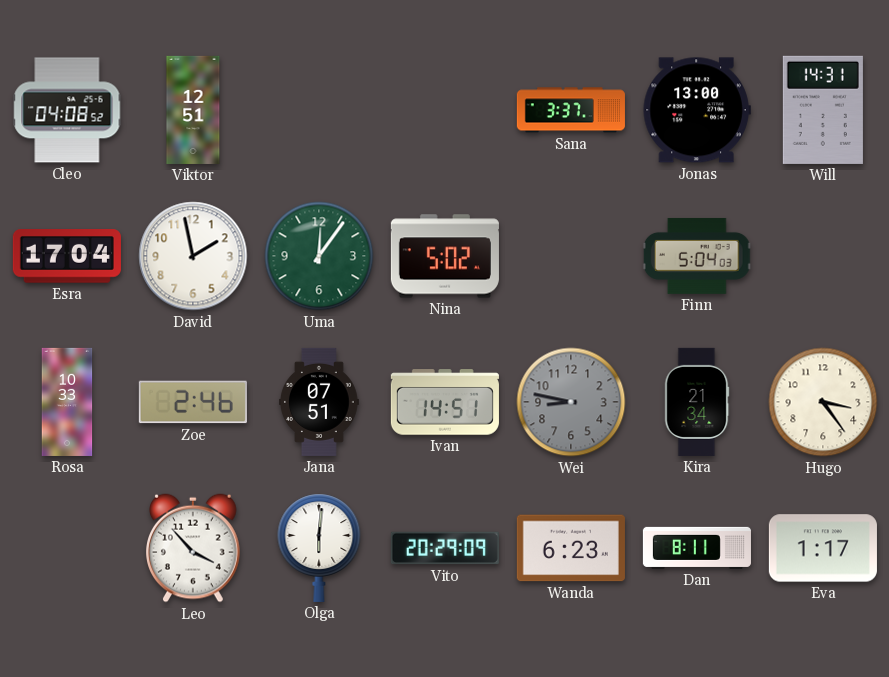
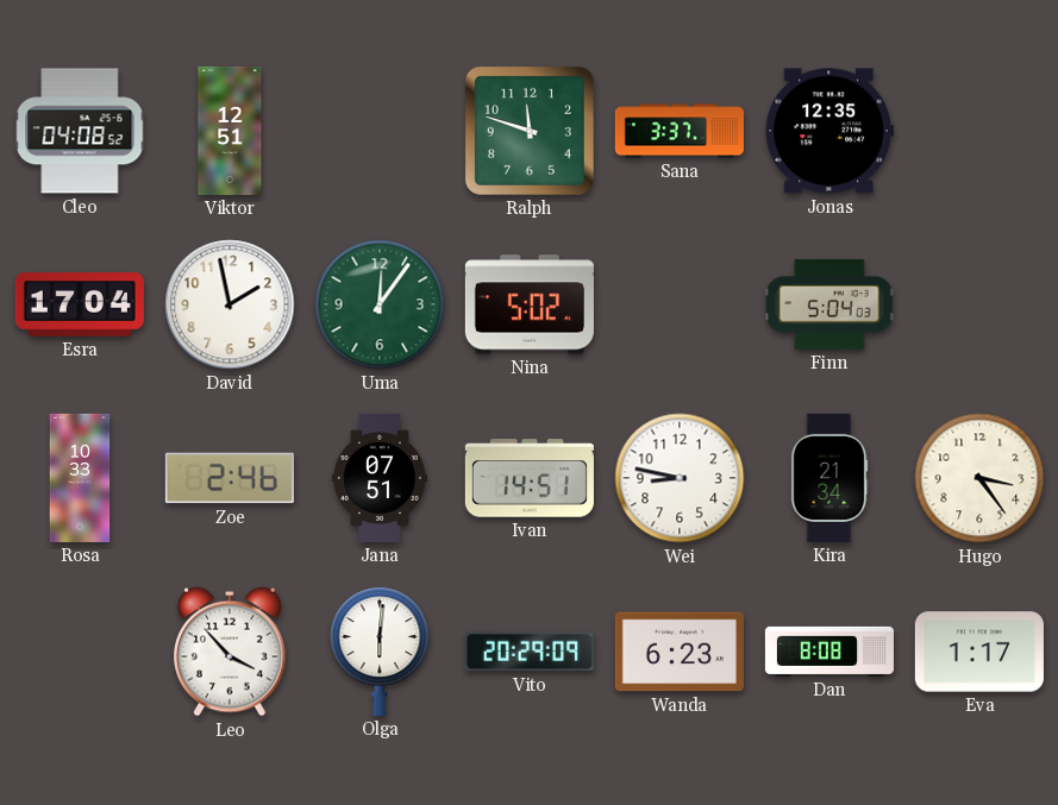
Ralph: none -> 11:48
Jonas: 13:00 -> 12:35
Will: 14:31 -> none
Wei dial: grey -> white
Dan: 8:11 -> 8:08
